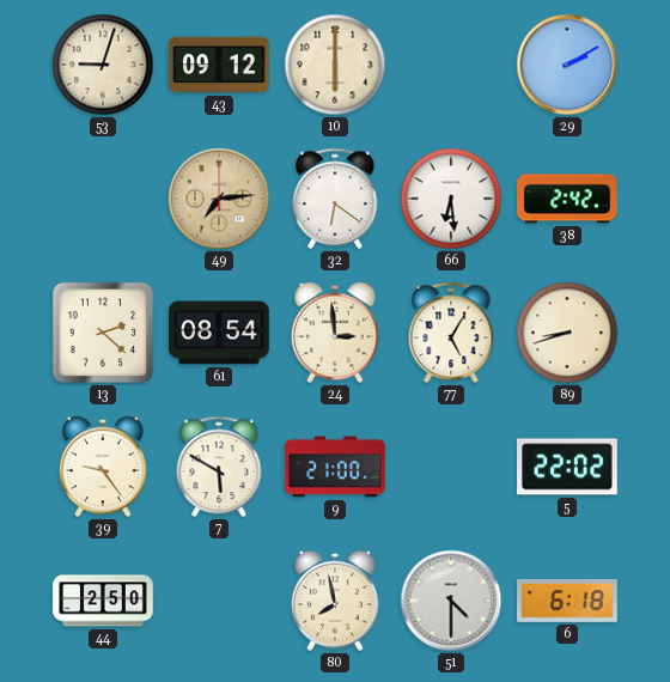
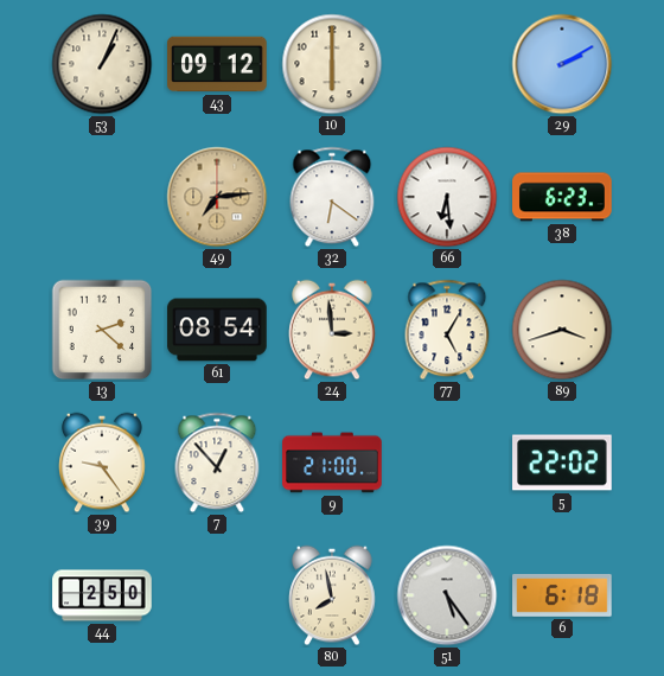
53: 9:03 -> 1:04
38: 2:42 -> 6:23
89: 8:42 -> 3:42
7: 5:50 -> 12:53
51: 4:30 -> 5:24
